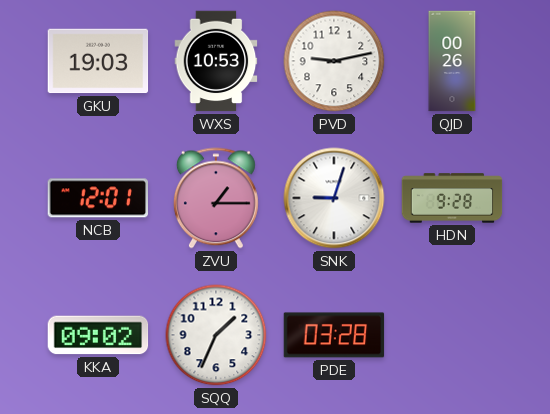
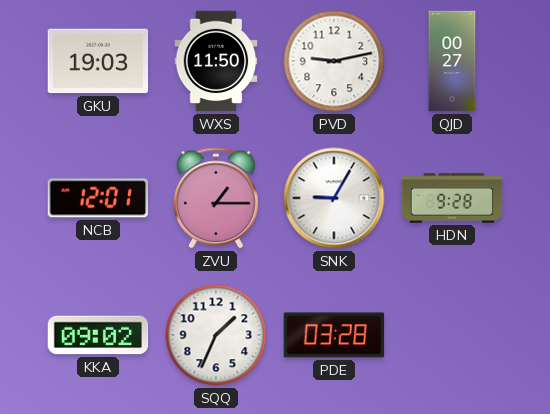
WXS: 10:53 -> 11:50
QJD: 00:26 -> 00:27
SNK: 9:03 -> 9:05
